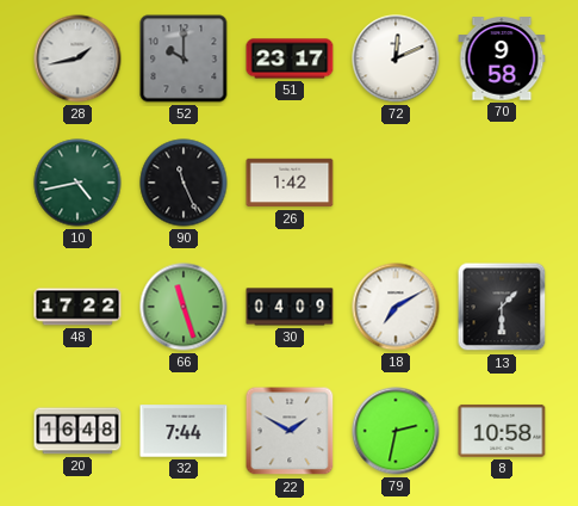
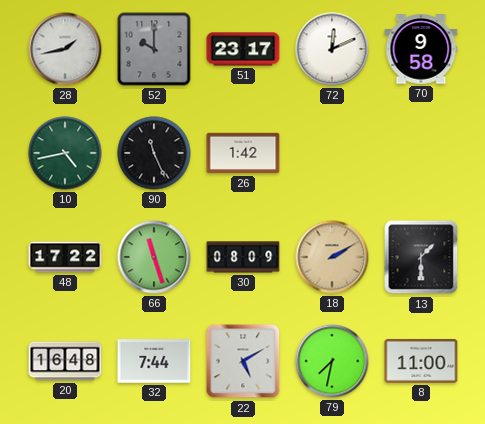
30: 04:09 -> 08:09
18: 7:10 -> 2:10
18 dial: white -> champagne
22: 1:50 -> 5:10
79: 2:32 -> 7:32
8: 10:58 -> 11:00
